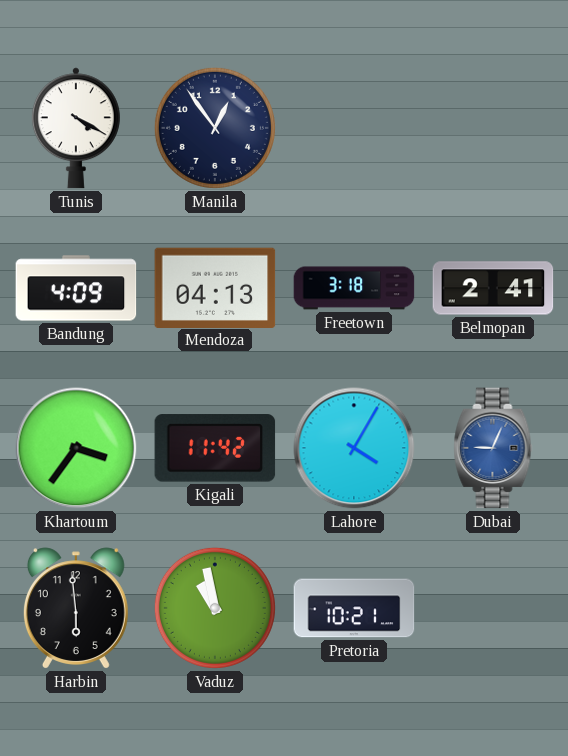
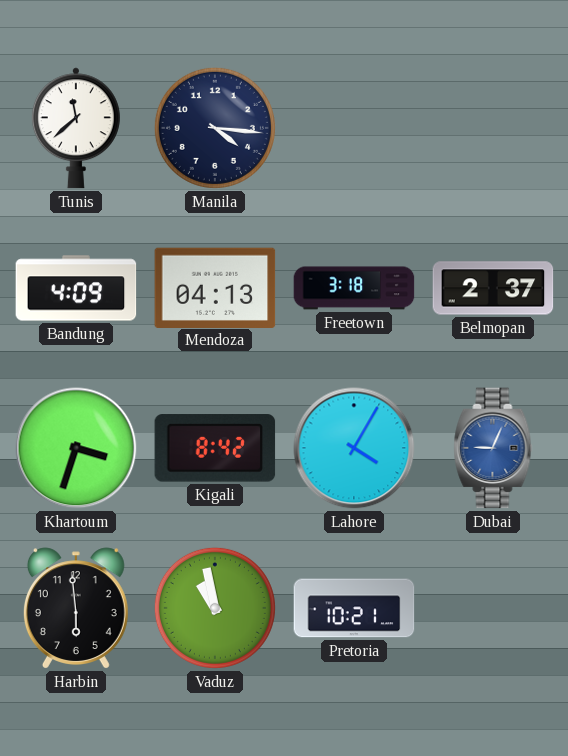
Tunis: 4:20 -> 11:38
Manila: 12:54 -> 4:16
Belmopan: 2:41 -> 2:37
Khartoum: 3:36 -> 3:33
Kigali: 11:42 -> 8:42
